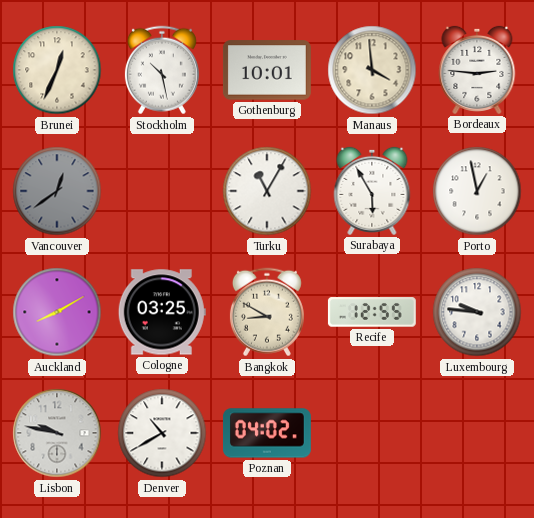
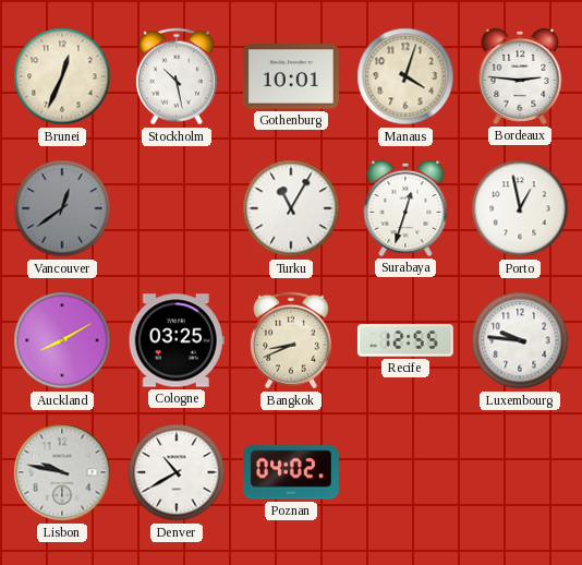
Manaus: 3:59 -> 4:03
Surabaya: 5:55 -> 12:33
Bangkok: 8:50 -> 8:41
